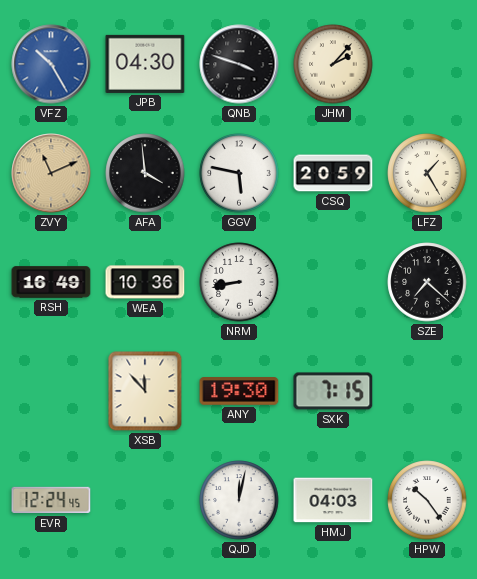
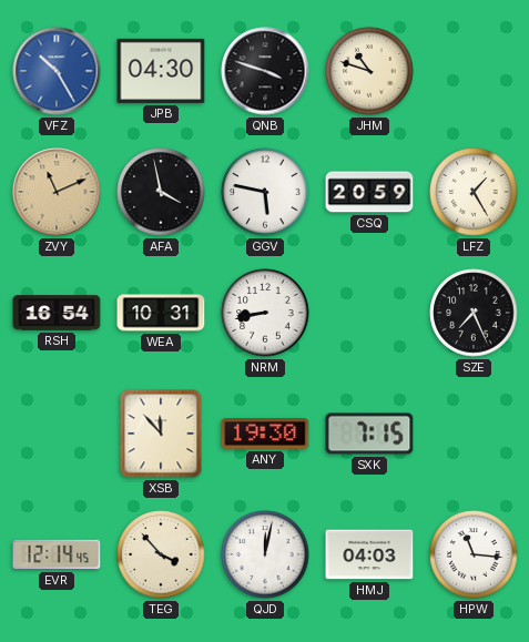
JHM: 2:07 -> 10:48
AFA: 3:59 -> 3:58
RSH: 16:49 -> 16:54
WEA: 10:36 -> 10:31
SZE: 7:22 -> 7:26
EVR: 12:24 -> 12:14
TEG: none -> 3:53
HPW: 10:24 -> 11:16
